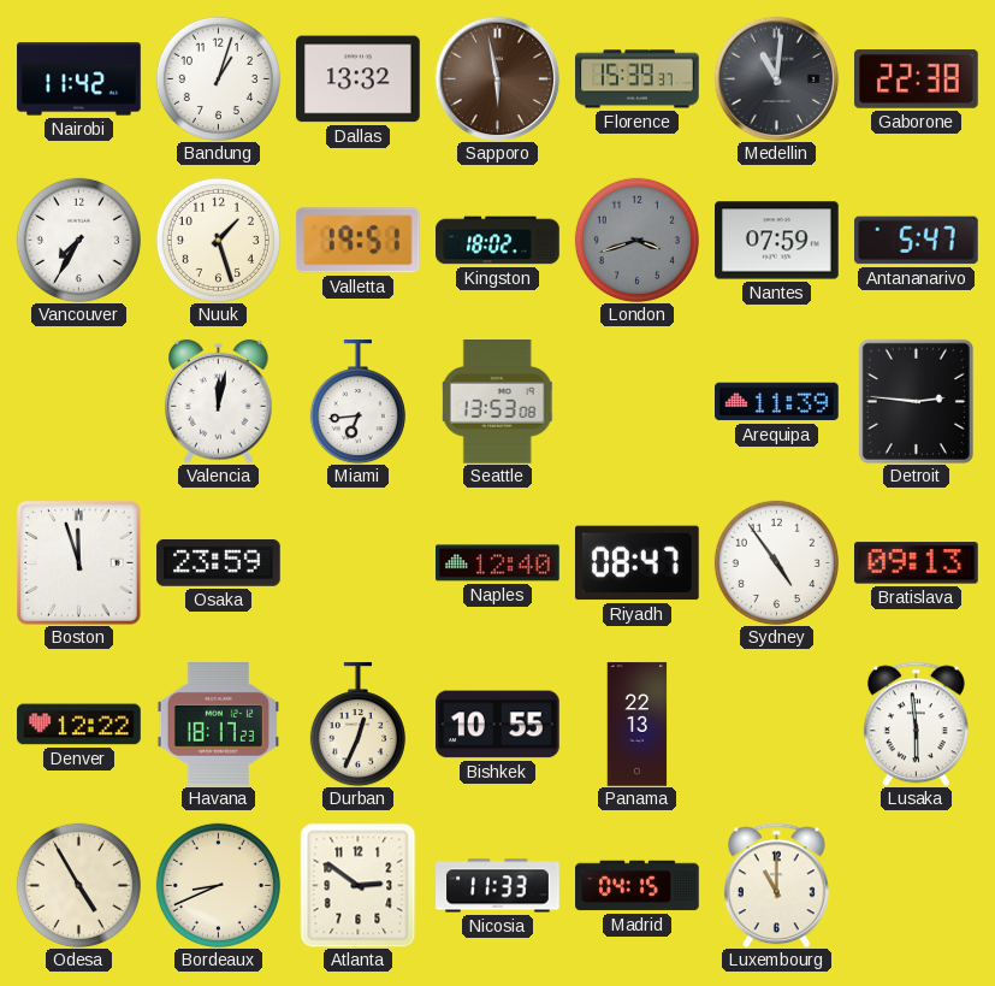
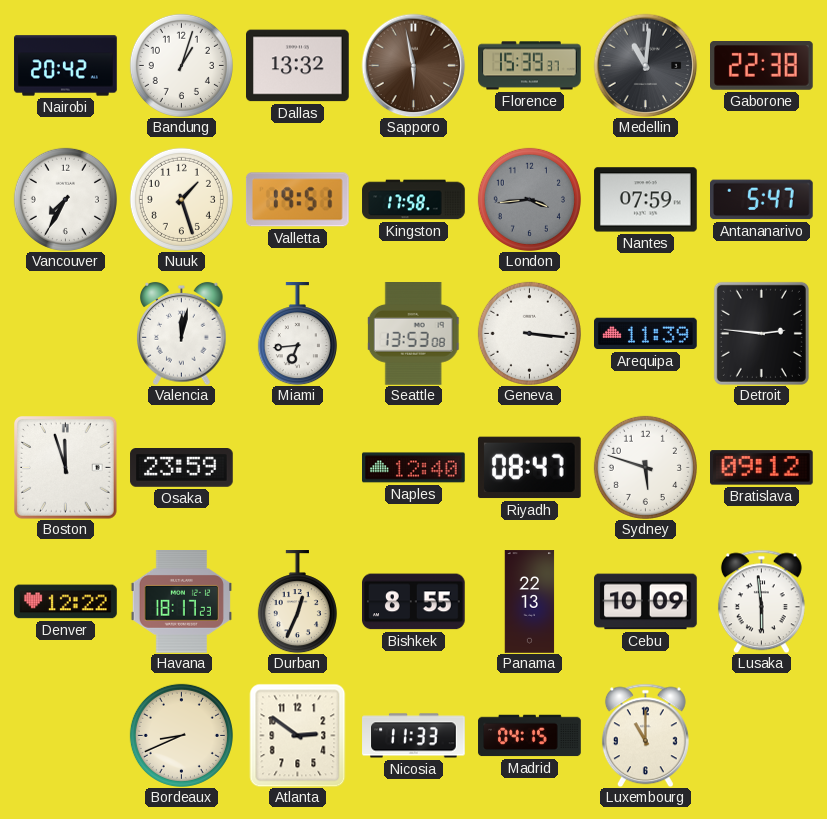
Nairobi: 11:42 -> 20:42
Kingston: 18:02 -> 17:58
London: 3:42 -> 3:44
Geneva: none -> 3:16
Sydney: 4:54 -> 5:48
Bratislava: 09:13 -> 09:12
Bishkek: 10:55 -> 8:55
Cebu: none -> 10:09
Odesa: 4:55 -> none
